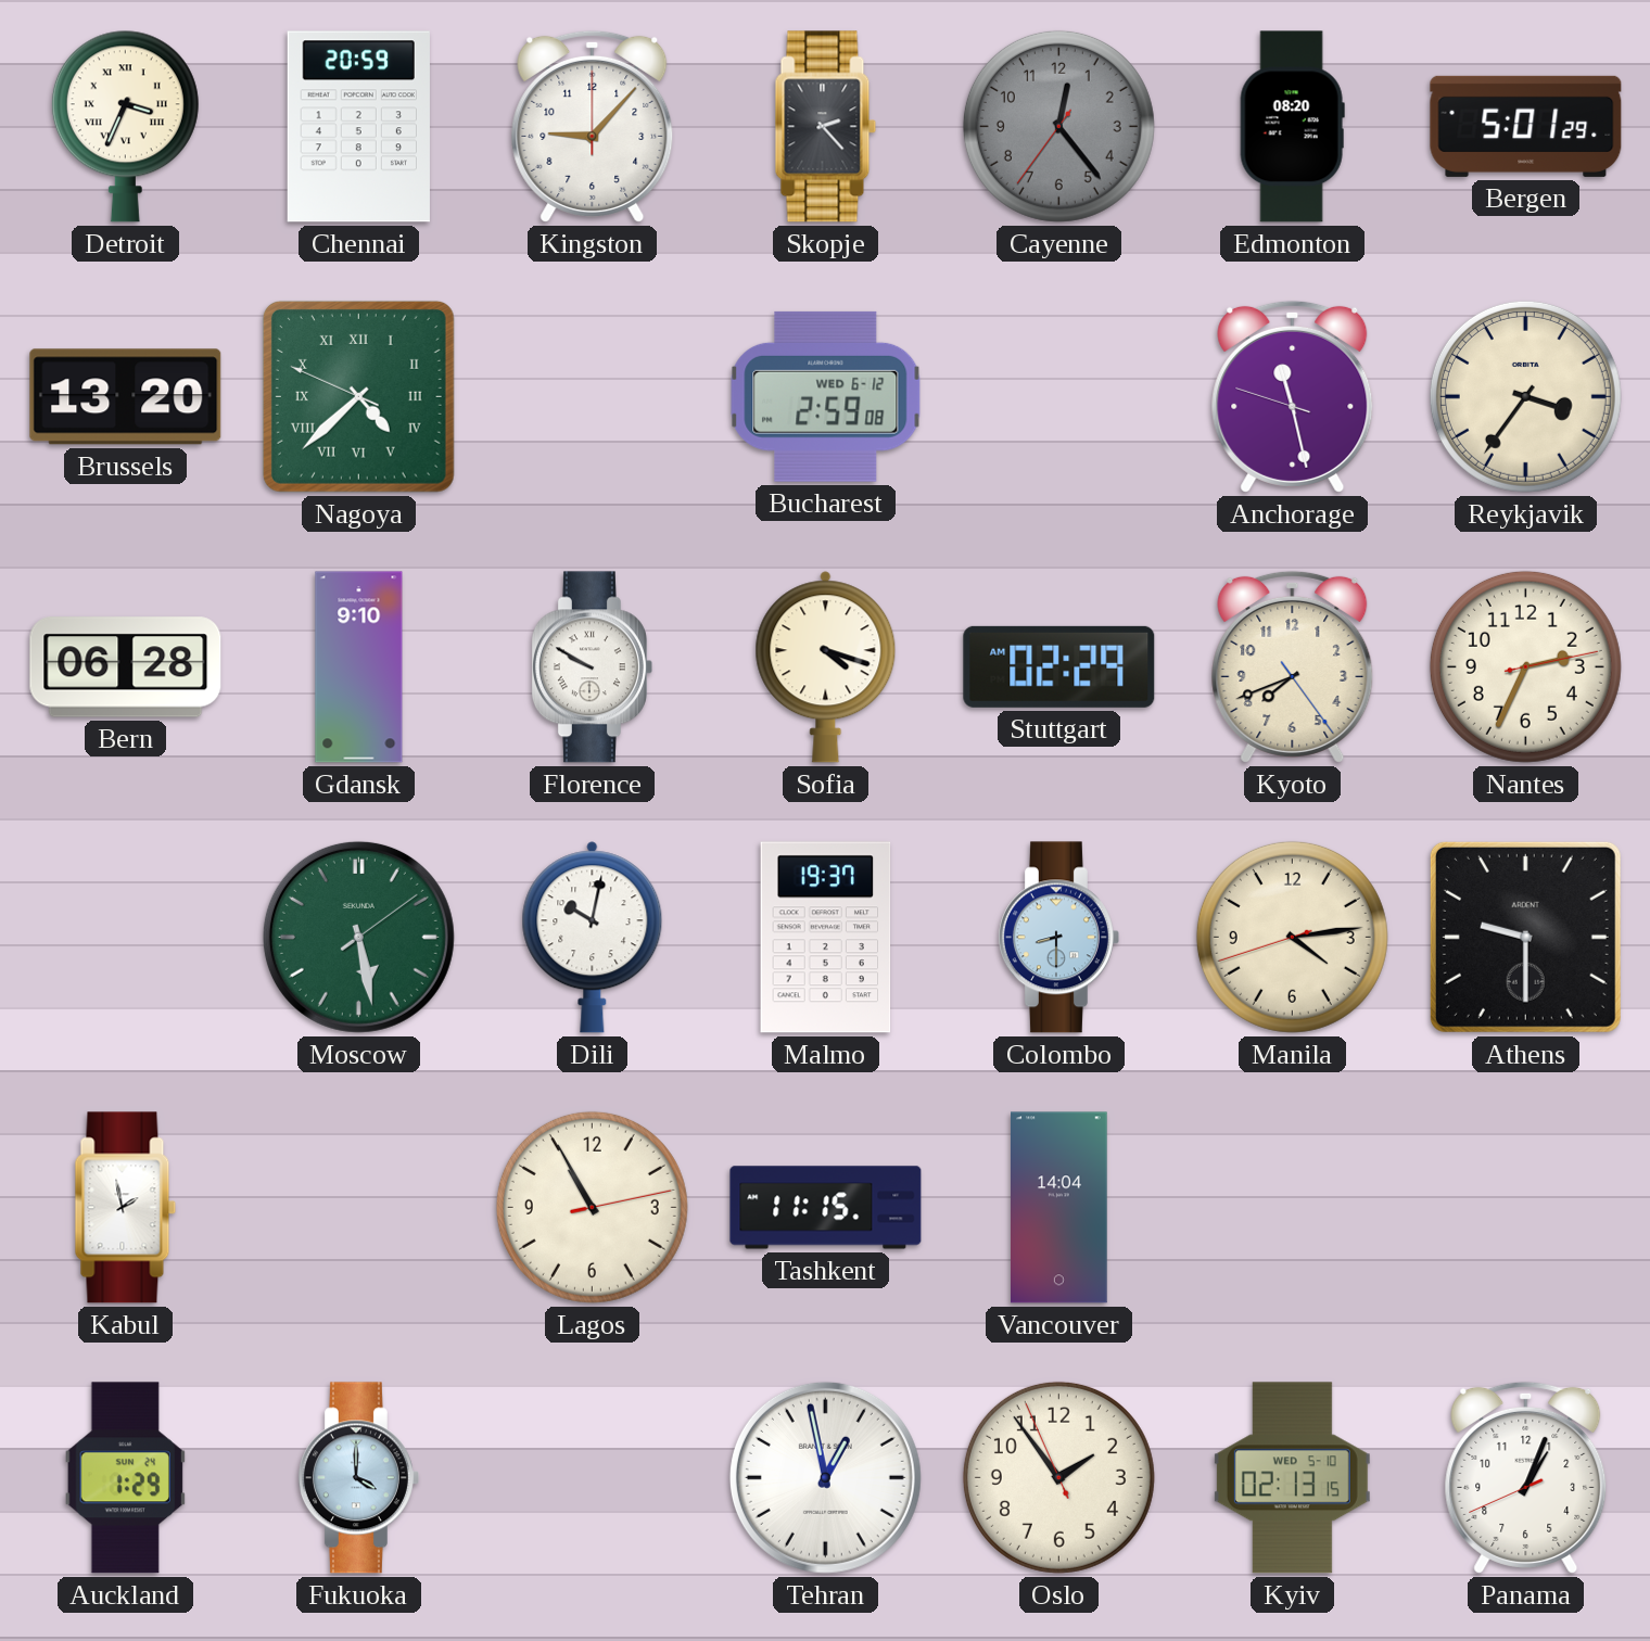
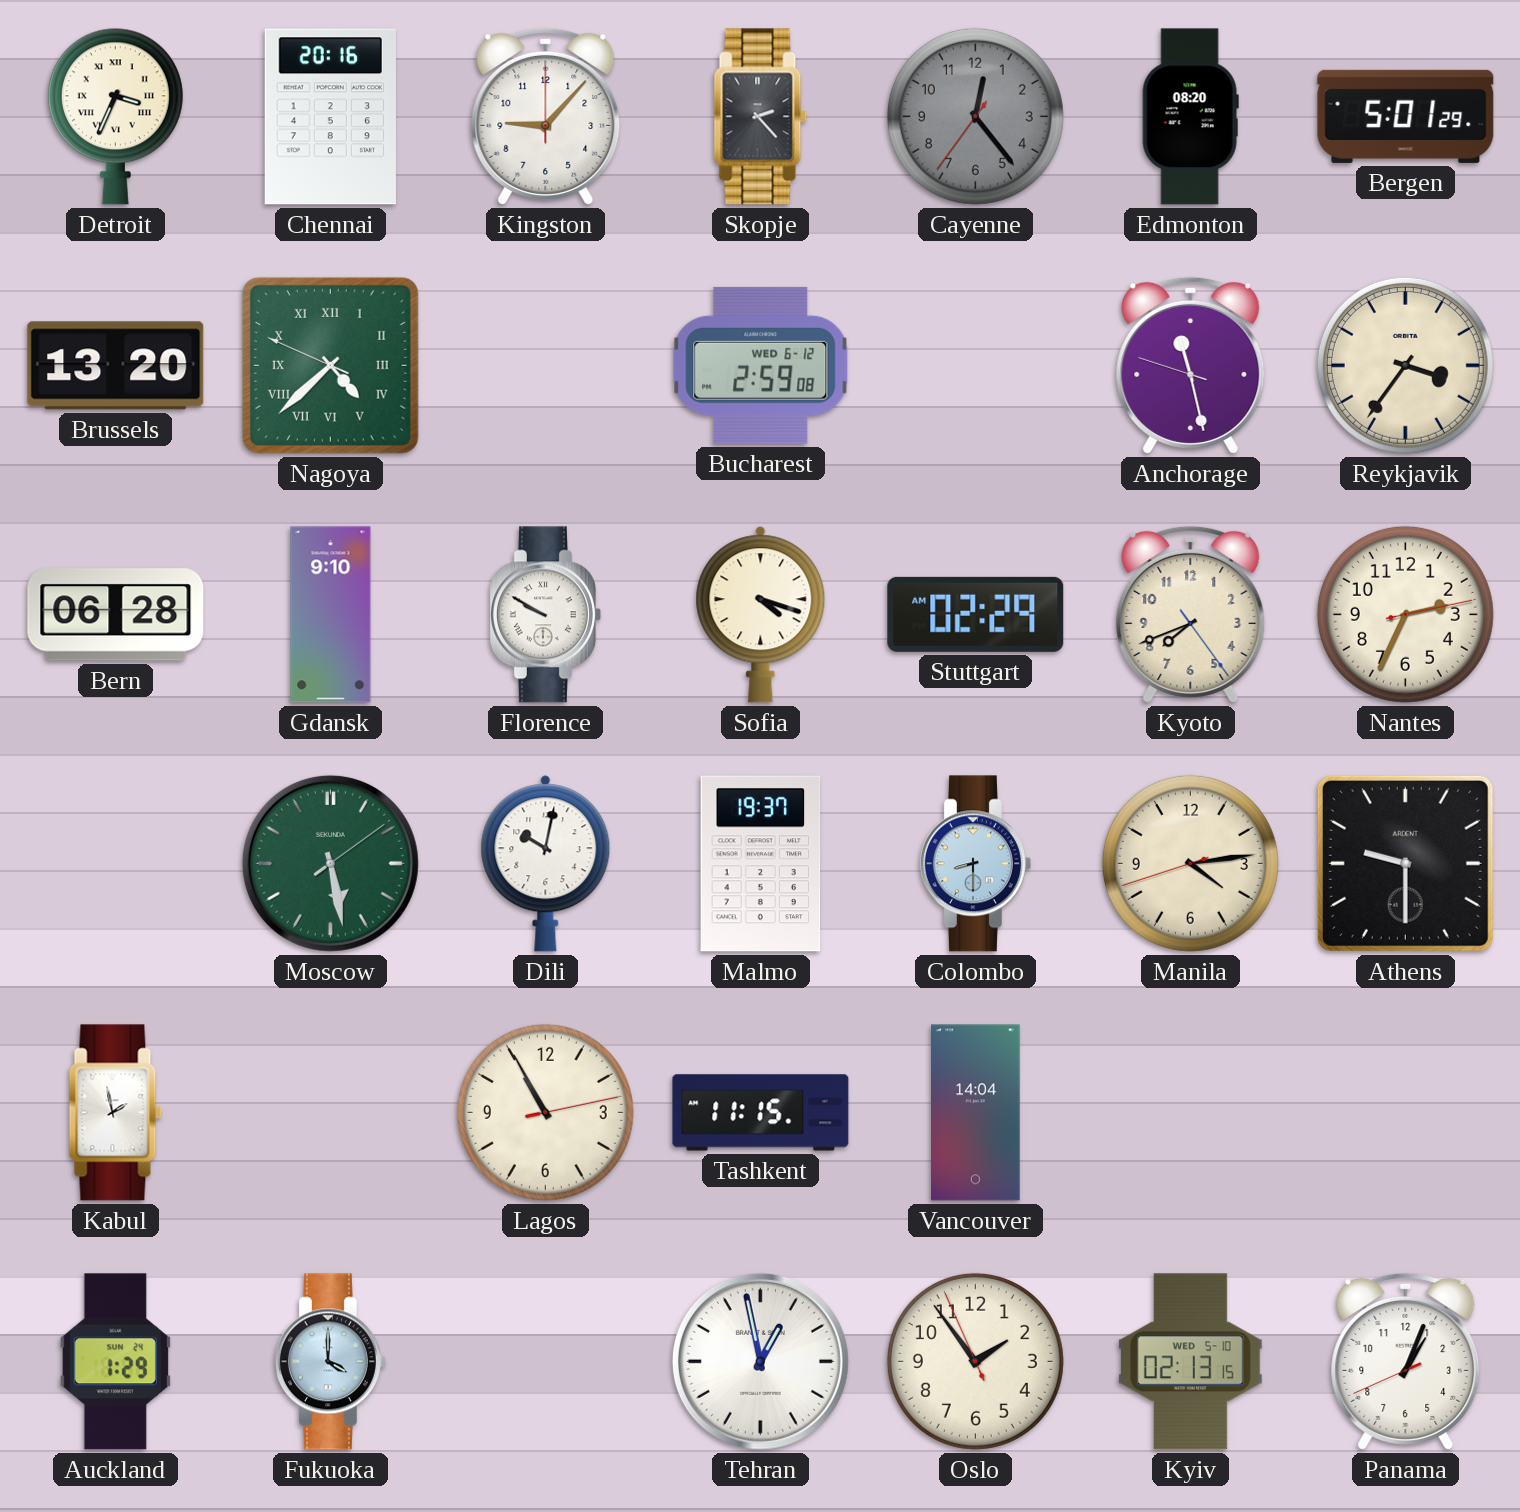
Chennai: 20:59 -> 20:16
